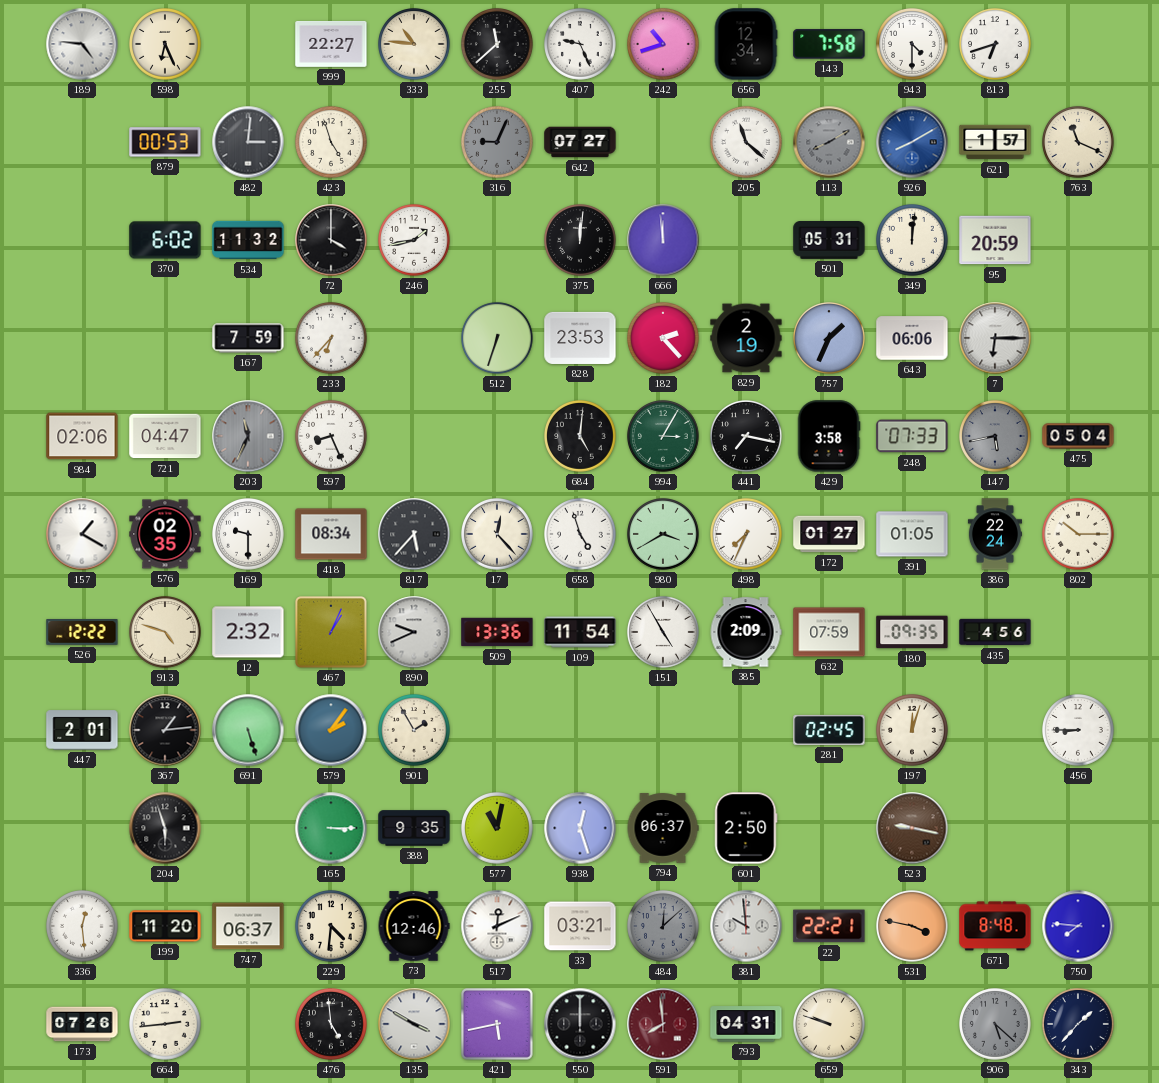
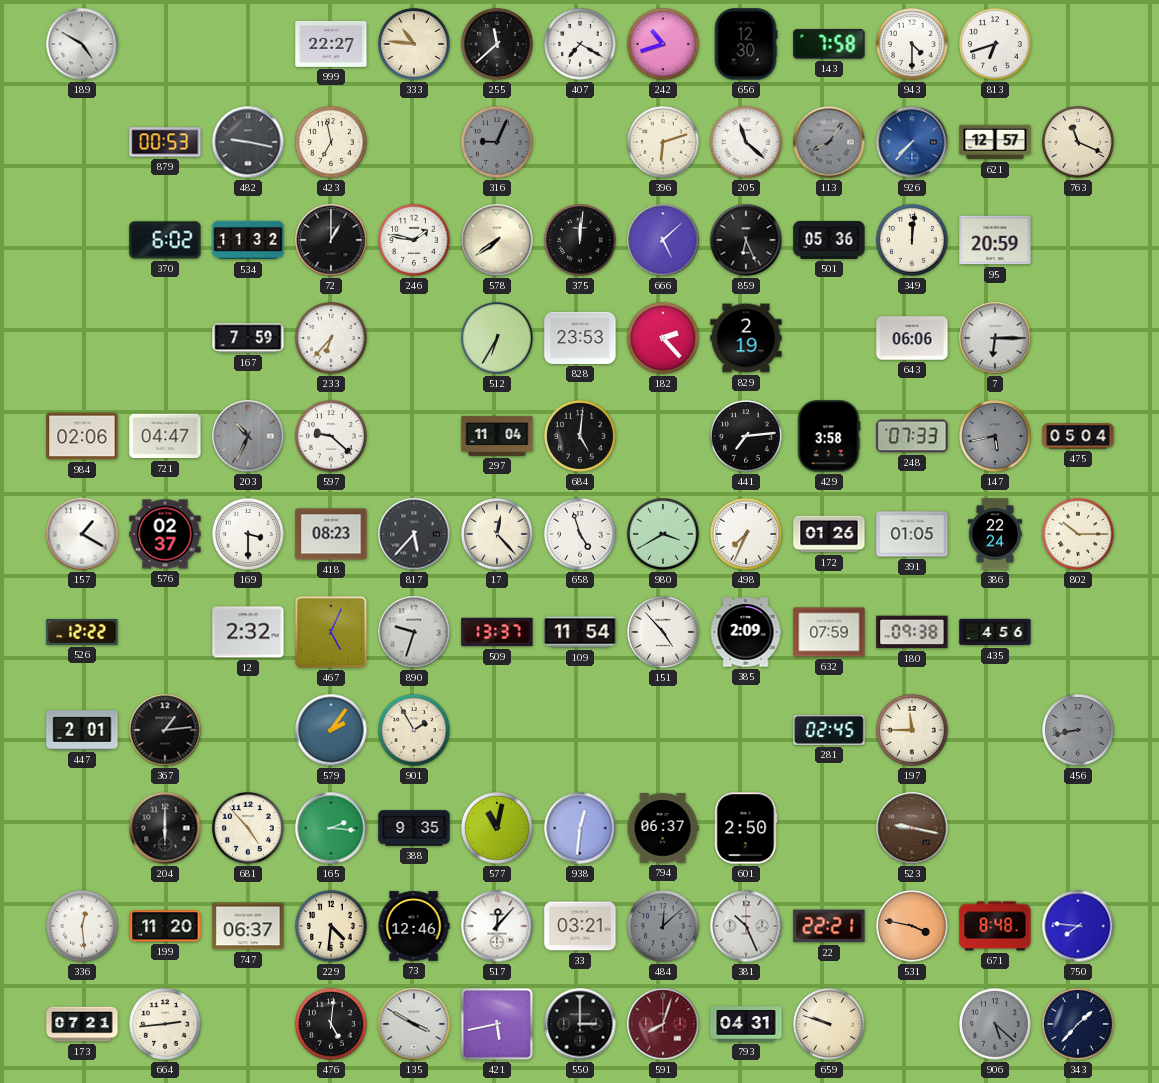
189: 4:46 -> 4:50
598: 6:26 -> none
407: 9:26 -> 7:20
656: 12:34 -> 12:30
482: 3:01 -> 9:17
423: 4:57 -> 6:58
642: 07:27 -> none
396: none -> 6:12
113: 8:10 -> 8:06
926: 8:10 -> 7:37
621: 1:57 -> 12:57
72: 4:00 -> 1:00
246: 1:43 -> 1:47
578: none -> 7:39
666: 11:59 -> 5:08
859: none -> 6:26
501: 05:31 -> 05:36
512: 6:33 -> 6:35
757: 1:34 -> none
203: 11:34 -> 10:34
597: 8:26 -> 9:22
297: none -> 11:04
994: 3:05 -> none
441: 7:17 -> 7:14
576: 02:35 -> 02:37
169: 9:30 -> 3:30
418: 08:34 -> 08:23
172: 01:27 -> 01:26
913: 4:48 -> none
467: 1:04 -> 5:04
890: 9:41 -> 9:33
509: 13:36 -> 13:37
151: 4:55 -> 4:53
180: 09:35 -> 09:38
691: 5:27 -> none
197: 12:03 -> 11:45
456: 8:45 -> 8:43
456 dial: white -> grey
204: 5:57 -> 6:00
681: none -> 4:53
165: 3:15 -> 2:16
938: 12:27 -> 12:31
517: 12:11 -> 12:07
381: 9:59 -> 10:26
173: 07:26 -> 07:21
476: 4:59 -> 5:01
550: 12:00 -> 3:00
591: 7:59 -> 8:03
